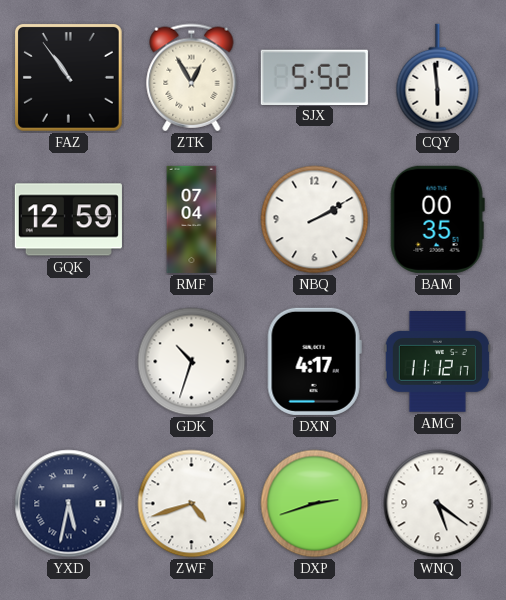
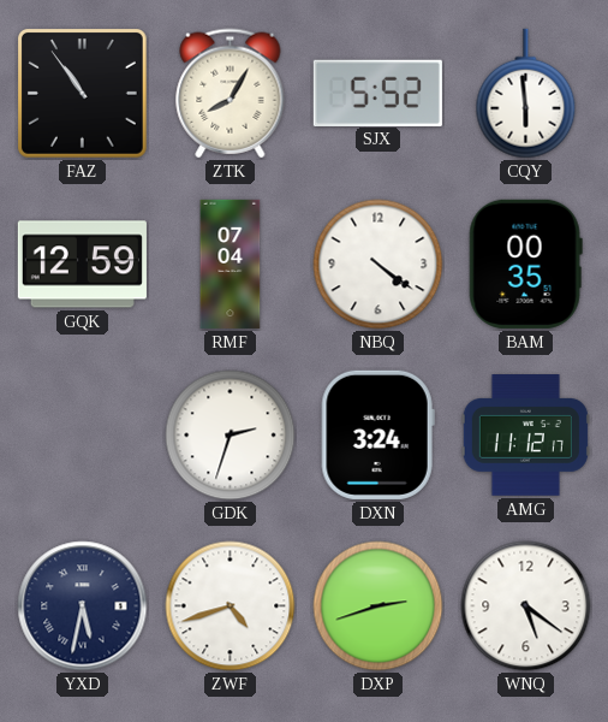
ZTK: 12:55 -> 8:05
NBQ: 2:10 -> 4:21
GDK: 10:33 -> 2:33
DXN: 4:17 -> 3:24
